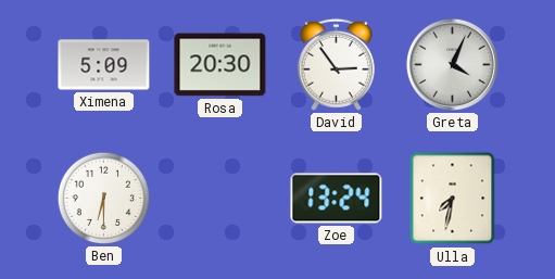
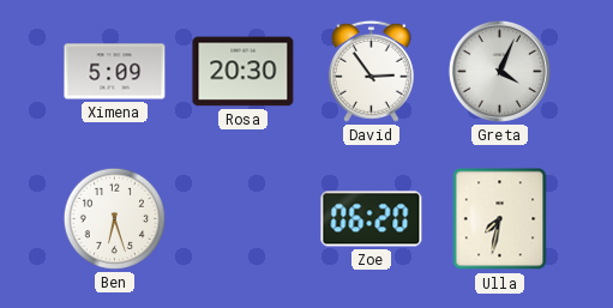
Ben: 6:30 -> 6:27
Zoe: 13:24 -> 06:20
